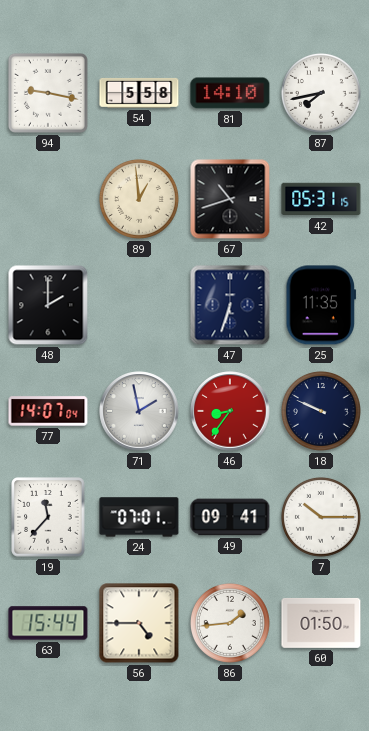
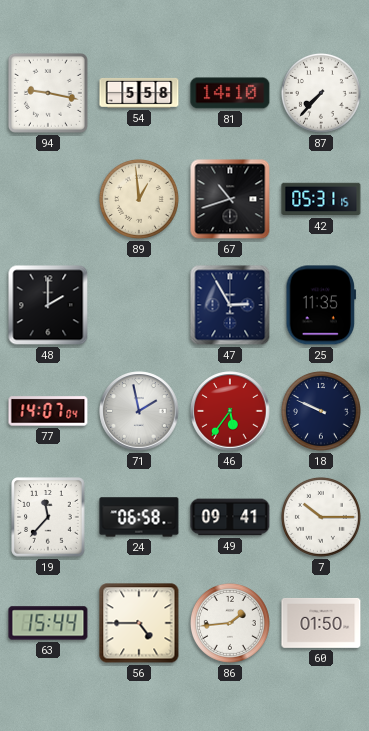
87: 7:43 -> 7:37
47: 6:33 -> 2:55
46: 8:36 -> 5:36
24: 07:01 -> 06:58
